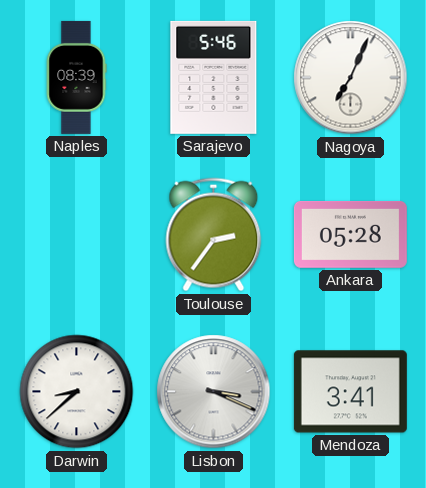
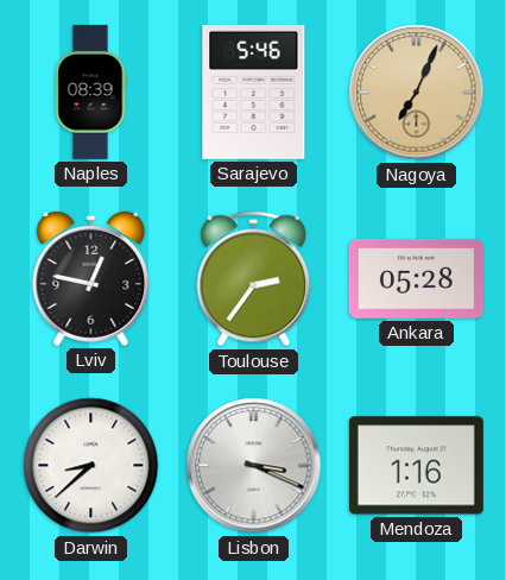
Nagoya dial: white -> champagne
Lviv: none -> 12:47
Mendoza: 3:41 -> 1:16
